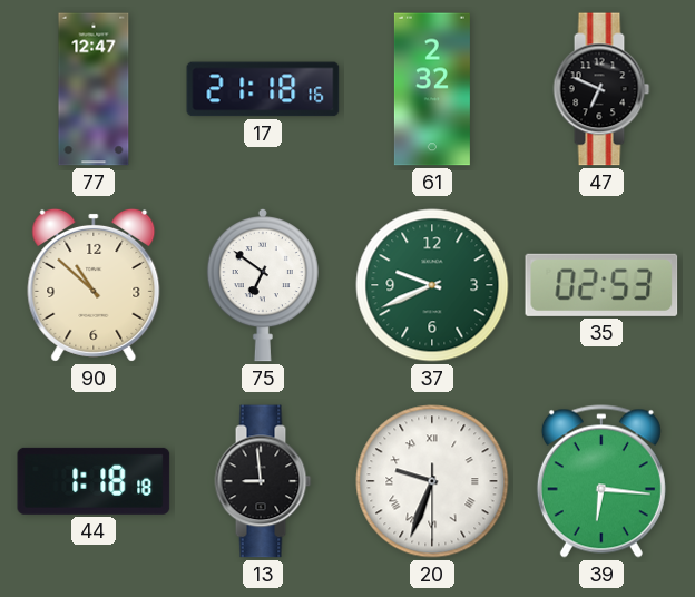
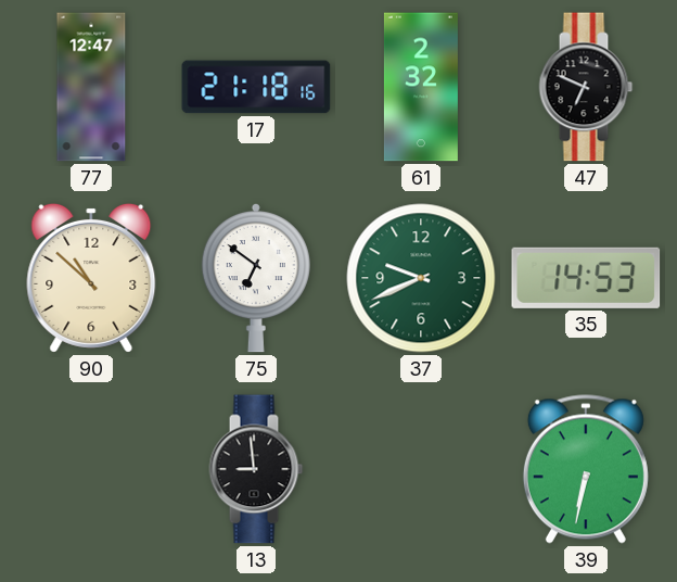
35: 02:53 -> 14:53
44: 1:18 -> none
20: 9:33 -> none
39: 6:16 -> 6:32
